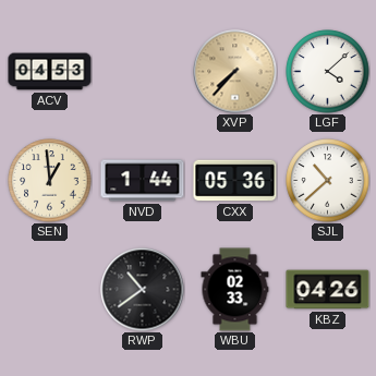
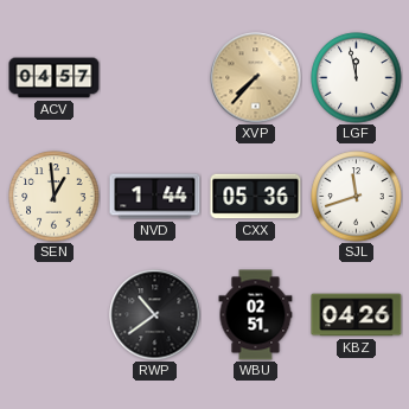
ACV: 04:53 -> 04:57
LGF: 4:08 -> 11:58
SJL: 10:38 -> 11:42
WBU: 02:33 -> 02:51
